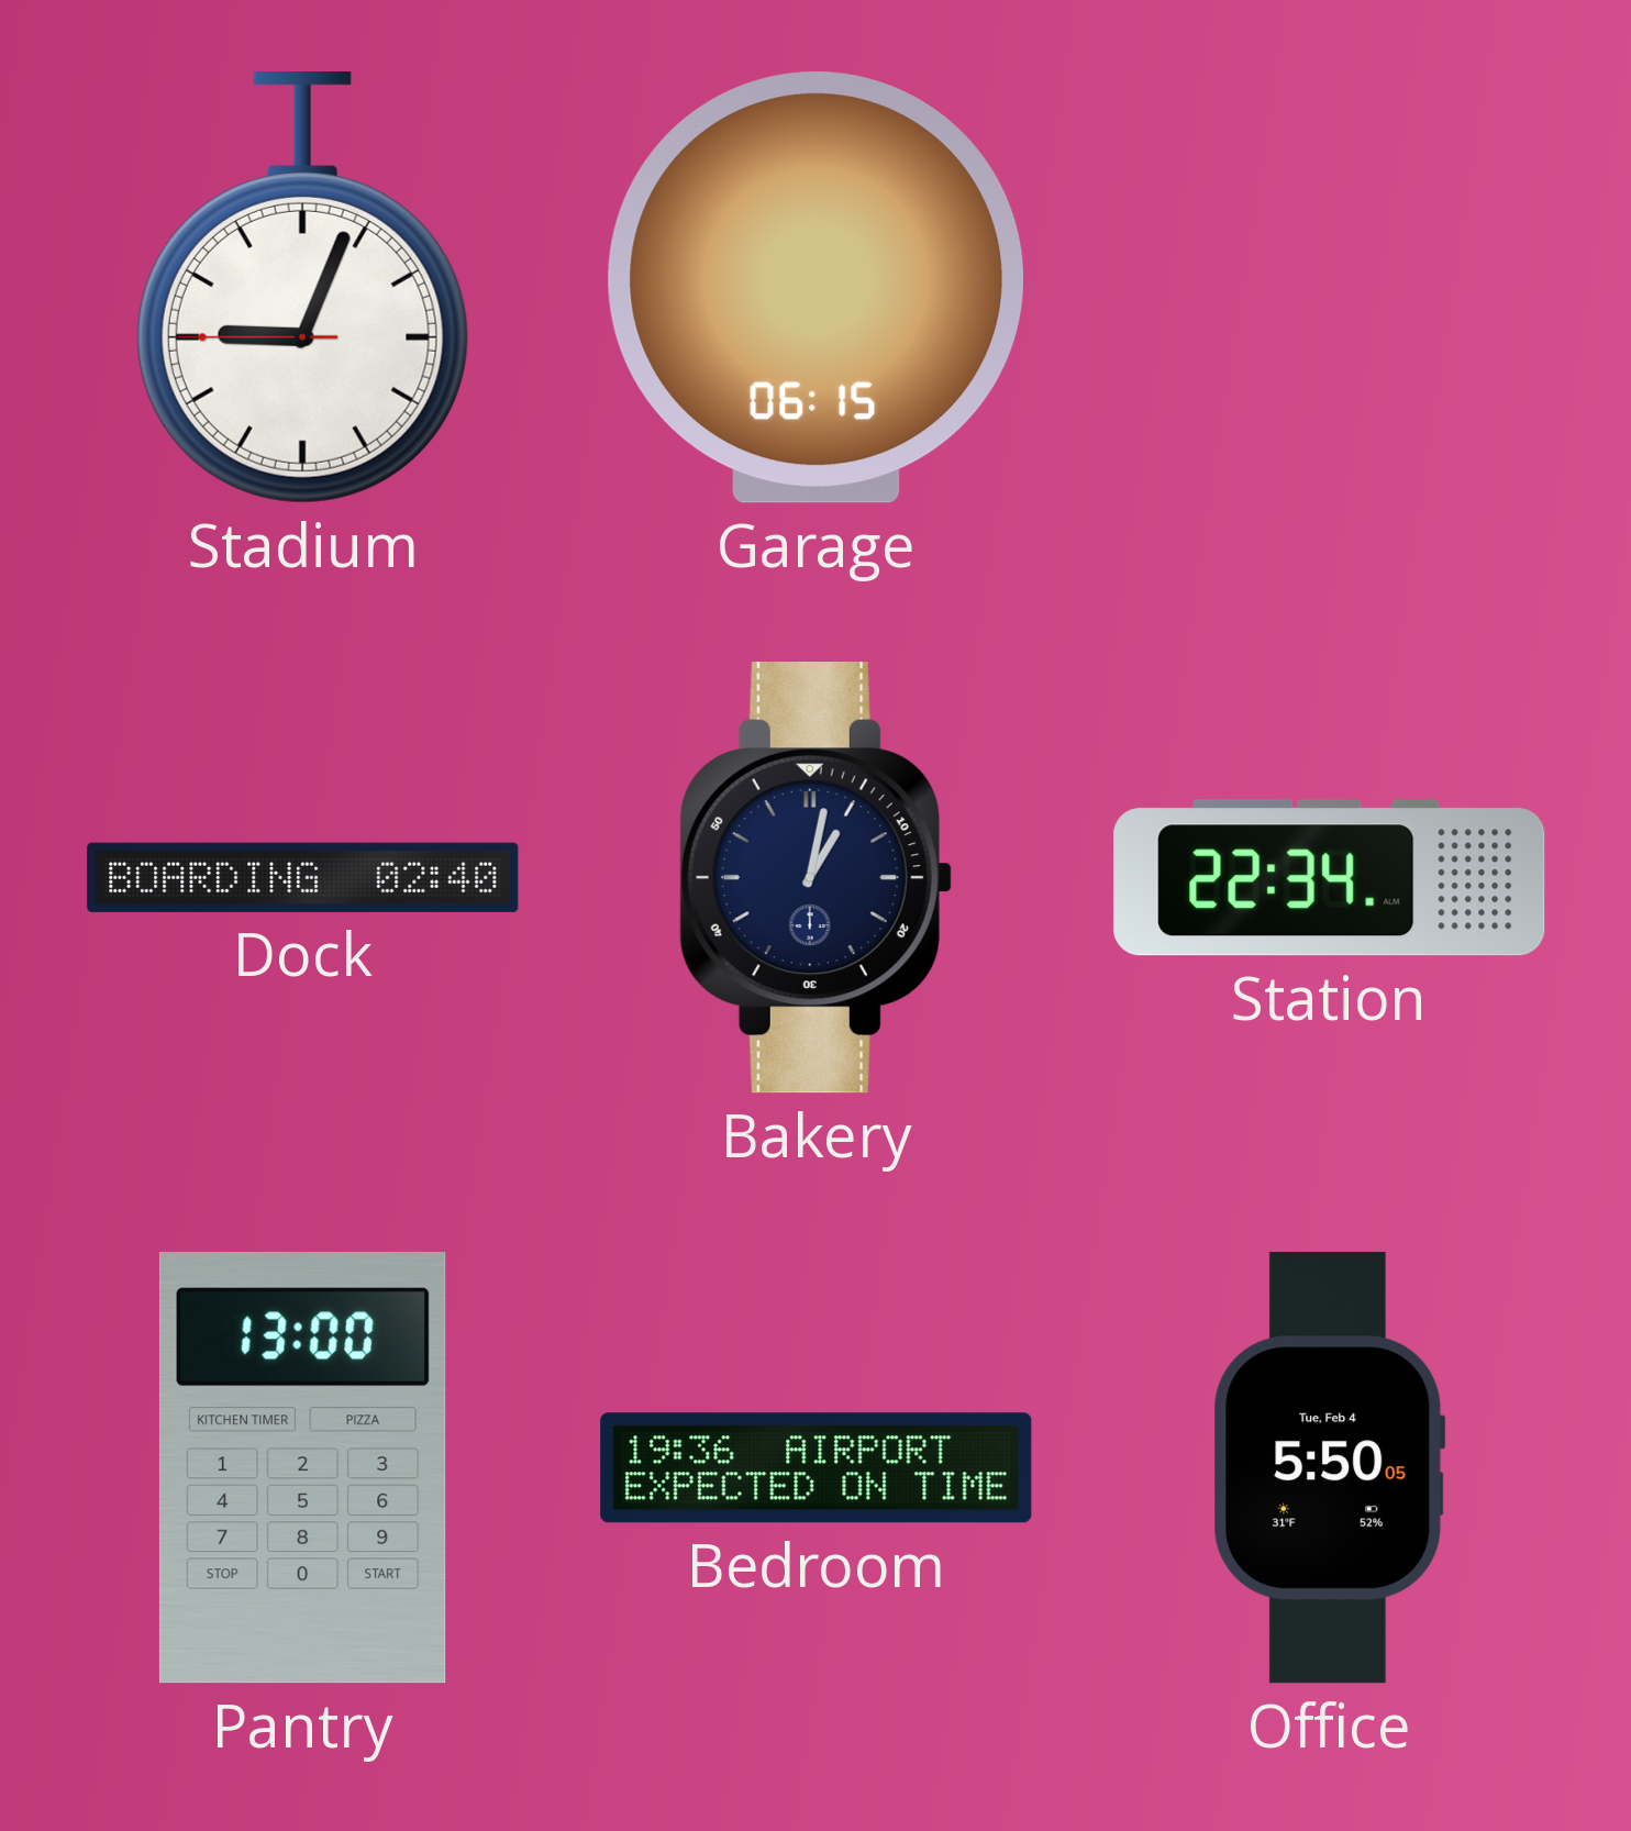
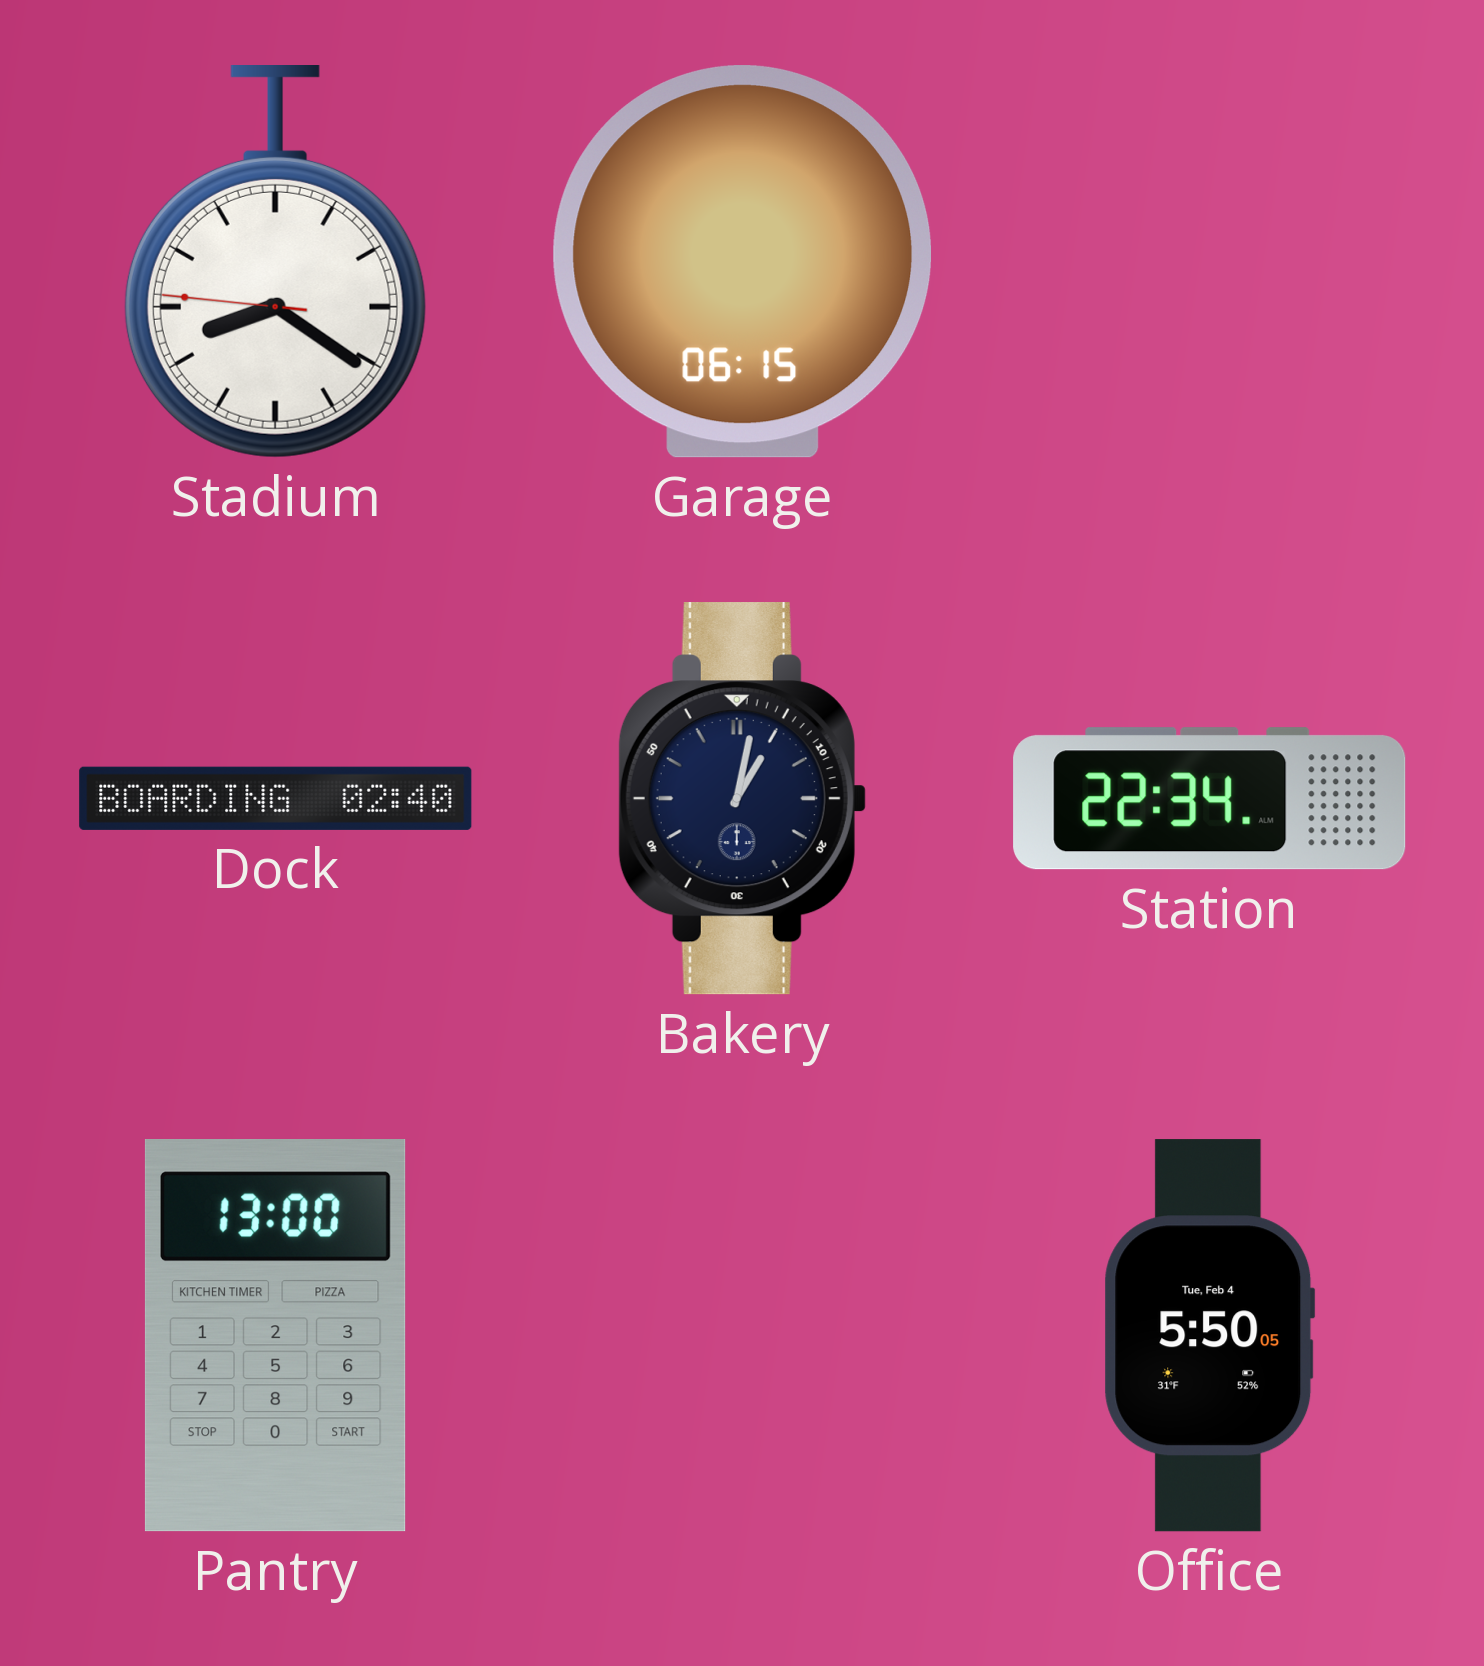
Stadium: 9:03 -> 8:20
Bedroom: 19:36 -> none
